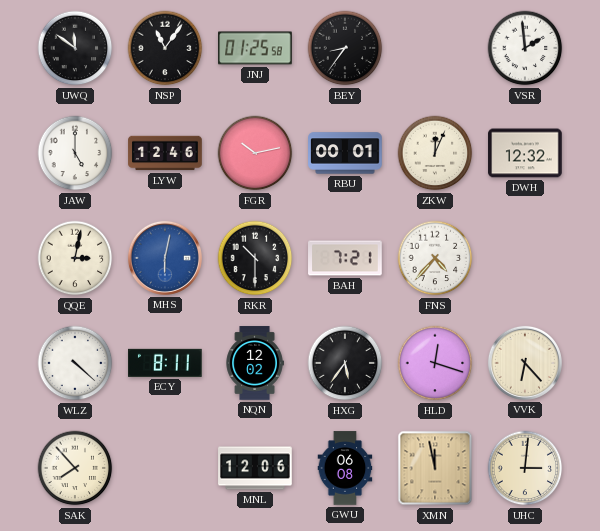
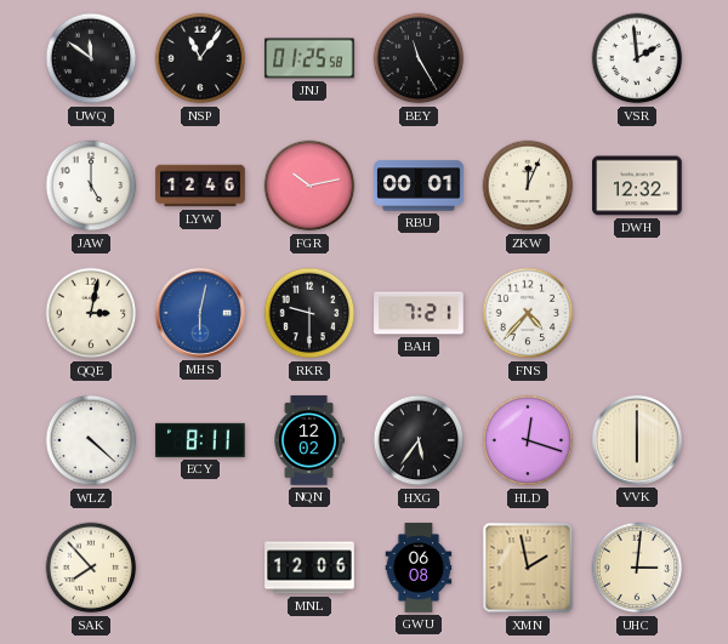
BEY: 8:36 -> 11:25
RKR: 10:30 -> 9:30
VVK: 6:23 -> 6:00
XMN: 11:58 -> 1:58
